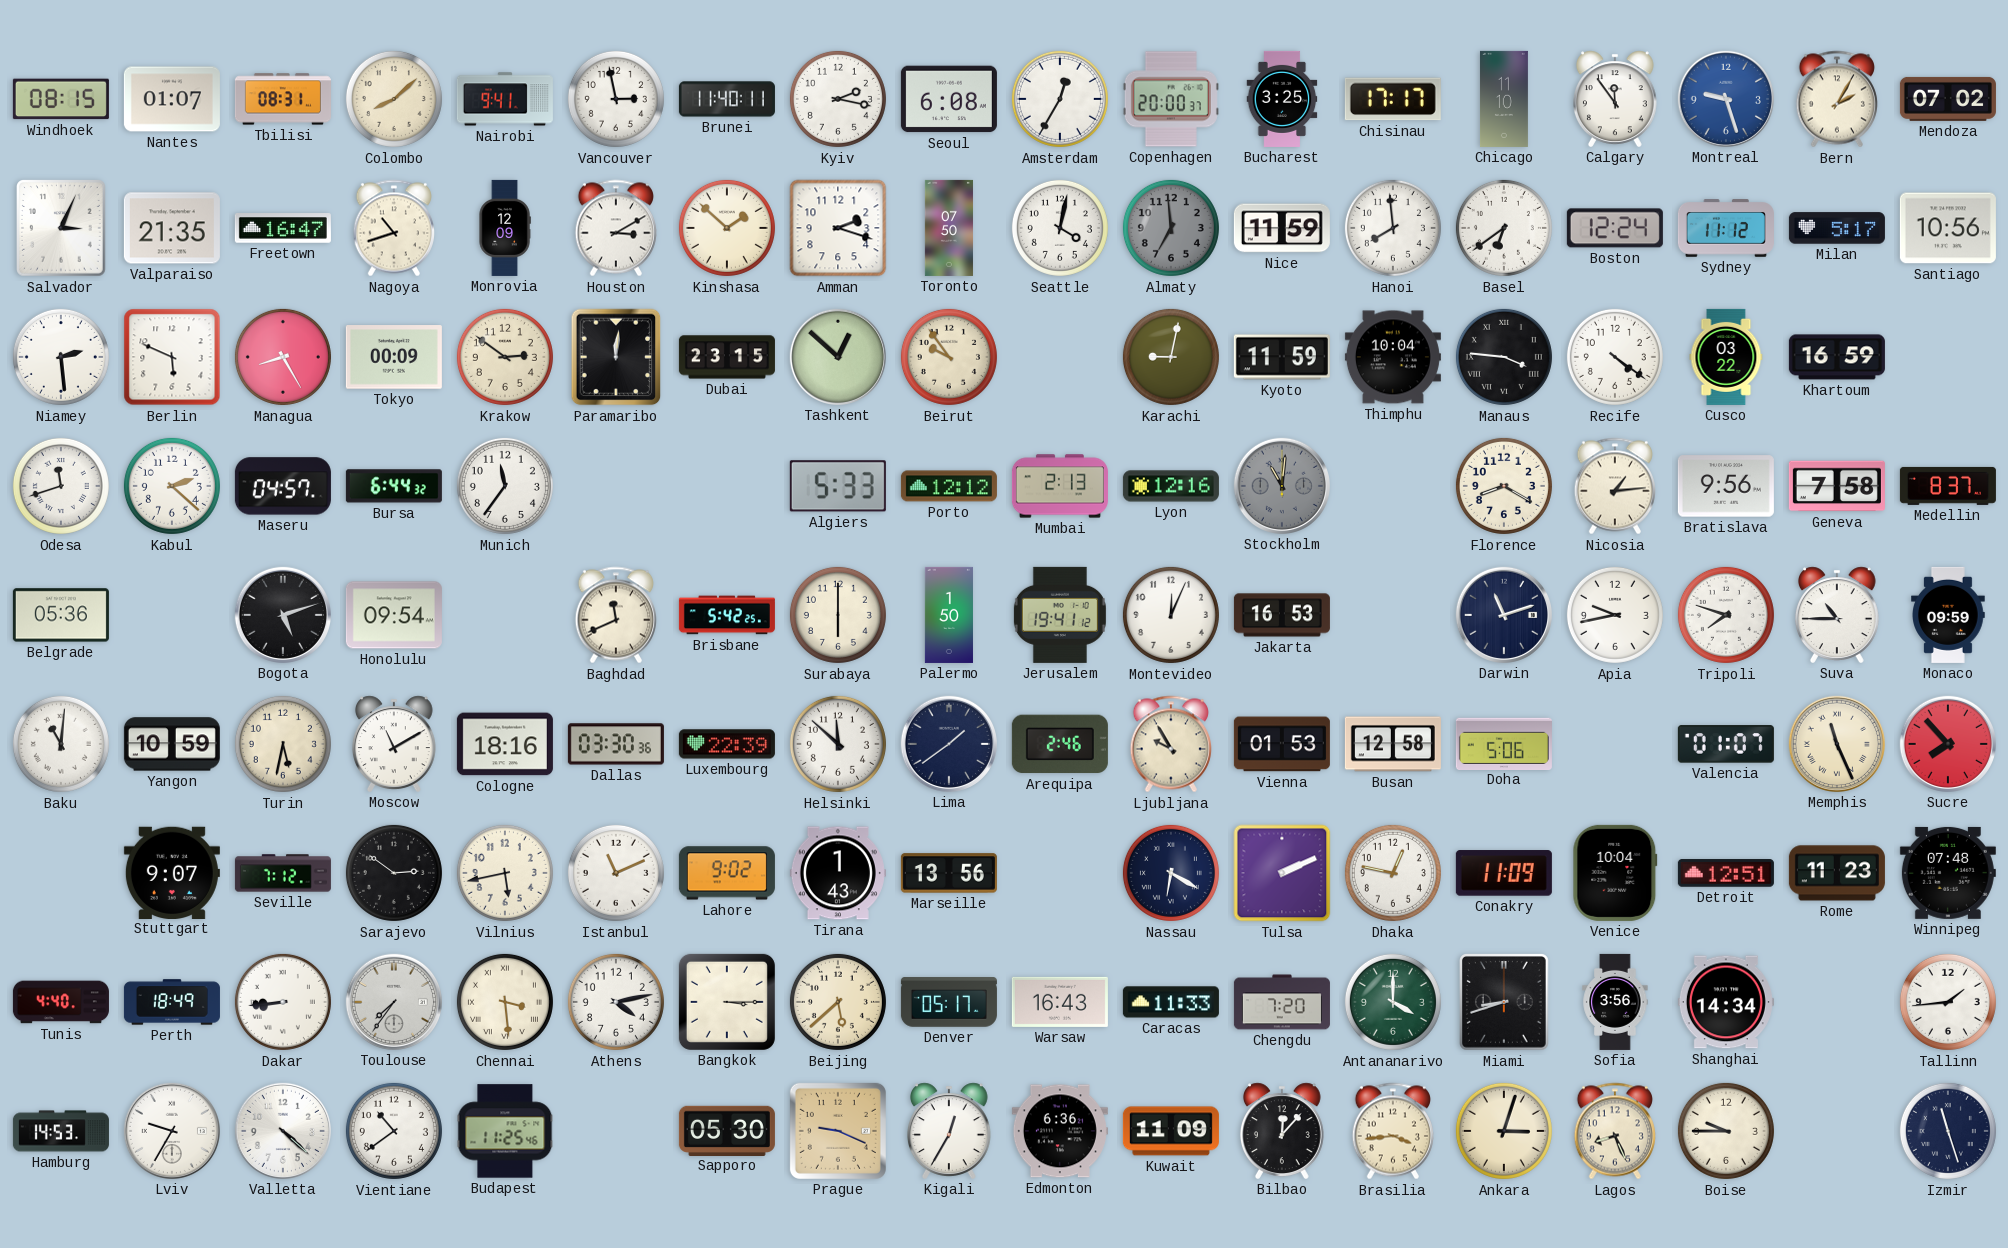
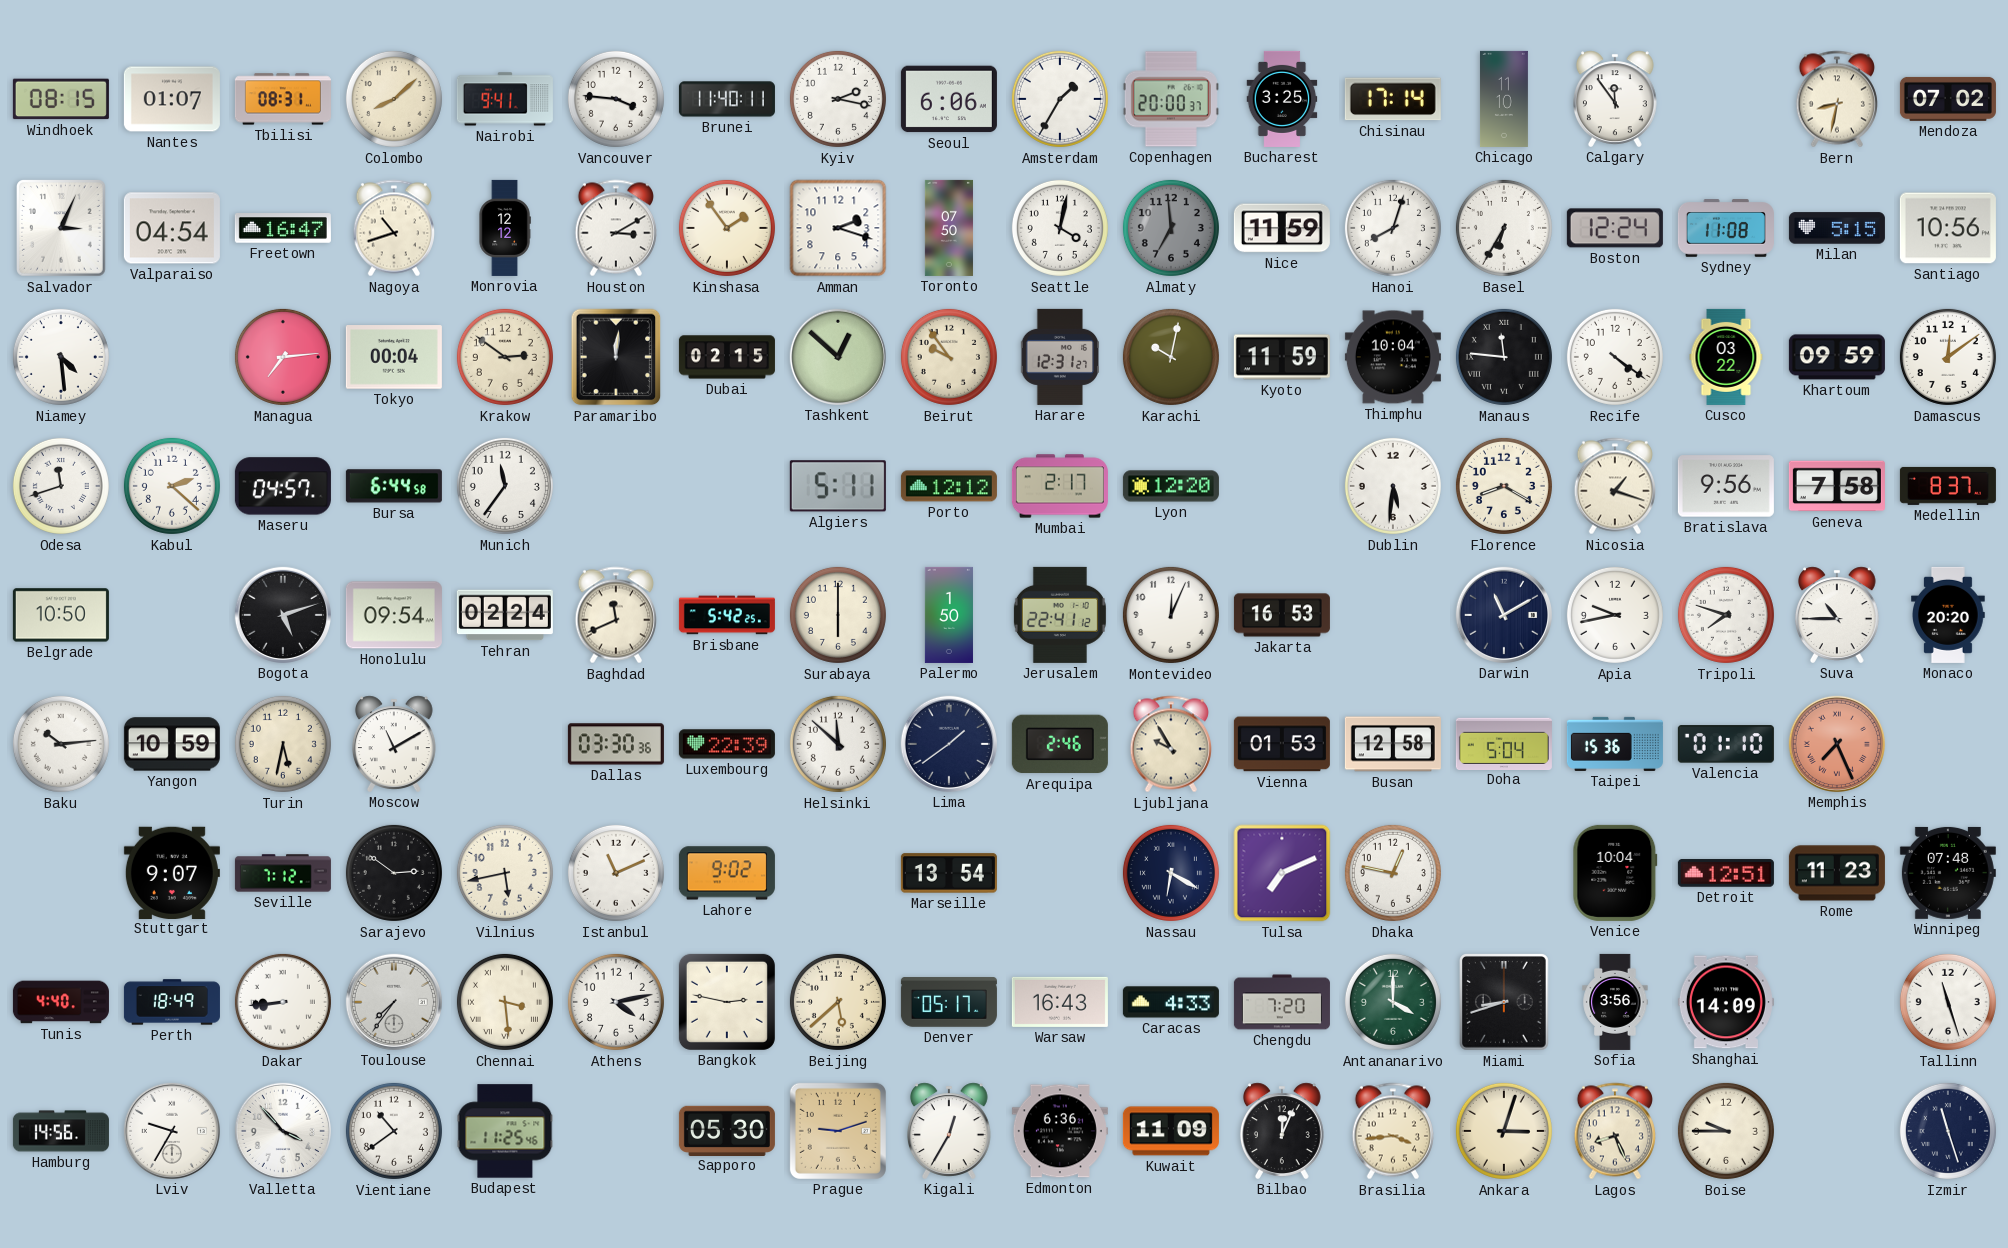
Vancouver: 2:58 -> 3:46
Seoul: 6:08 -> 6:06
Amsterdam: 12:35 -> 1:35
Chisinau: 17:17 -> 17:14
Montreal: 9:27 -> none
Bern: 2:05 -> 8:32
Valparaiso: 21:35 -> 04:54
Monrovia: 12:09 -> 12:12
Kinshasa: 1:52 -> 1:54
Hanoi: 7:59 -> 8:03
Basel: 6:39 -> 6:35
Sydney: 11:12 -> 11:08
Milan: 5:17 -> 5:15
Niamey: 2:29 -> 4:29
Berlin: 5:49 -> none
Managua: 8:25 -> 7:14
Tokyo: 00:09 -> 00:04
Dubai: 23:15 -> 02:15
Harare: none -> 12:31
Karachi: 9:02 -> 10:02
Manaus: 3:46 -> 11:46
Khartoum: 16:59 -> 09:59
Damascus: none -> 12:09
Bursa: 6:44:32 -> 6:44:58
Algiers: 5:33 -> 5:11
Mumbai: 2:13 -> 2:17
Lyon: 12:16 -> 12:20
Stockholm: 11:01 -> none
Dublin: none -> 5:31
Nicosia: 1:14 -> 1:18
Belgrade: 05:36 -> 10:50
Tehran: none -> 02:24
Jerusalem: 19:41 -> 22:41
Darwin: 11:12 -> 11:10
Monaco: 09:59 -> 20:20
Baku: 11:01 -> 10:14
Cologne: 18:16 -> none
Doha: 5:06 -> 5:04
Taipei: none -> 15:36
Valencia: 01:07 -> 01:10
Memphis: 11:26 -> 7:26
Memphis dial: cream -> salmon
Sucre: 7:53 -> none
Tirana: 1:43 -> none
Marseille: 13:56 -> 13:54
Tulsa: 2:11 -> 7:11
Conakry: 11:09 -> none
Bangkok: 3:15 -> 2:47
Caracas: 11:33 -> 4:33
Shanghai: 14:34 -> 14:09
Tallinn: 1:44 -> 11:27
Hamburg: 14:53 -> 14:56
Valletta: 4:22 -> 3:53
Prague: 9:19 -> 9:12
Bilbao: 12:07 -> 12:04
